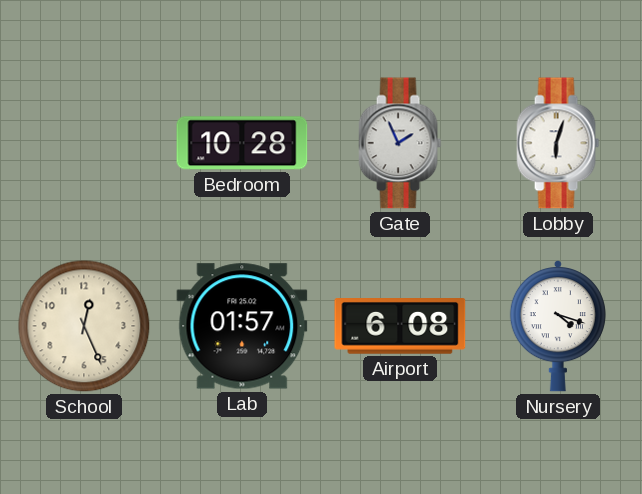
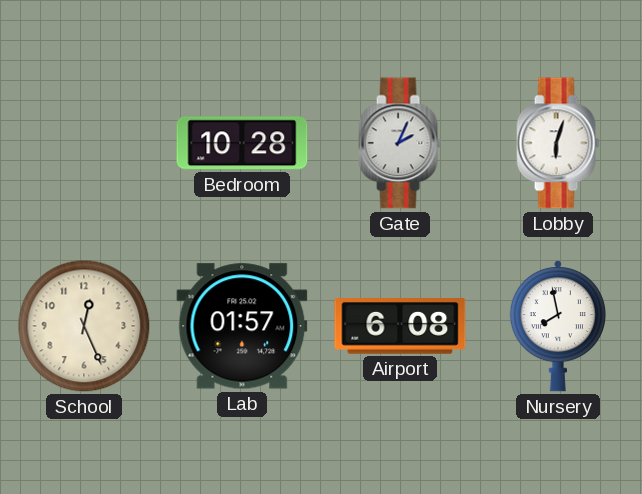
Gate: 1:56 -> 2:04
Nursery: 4:18 -> 7:58
